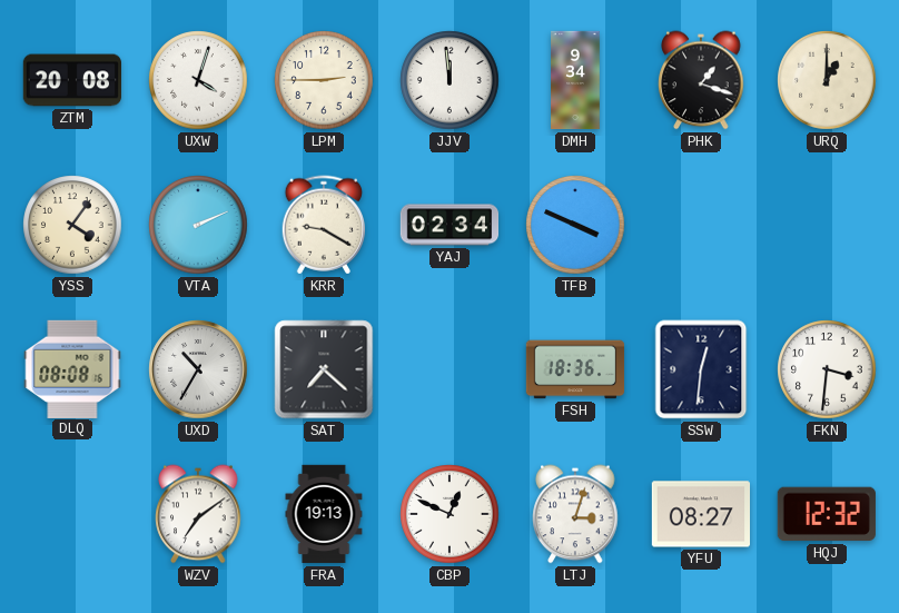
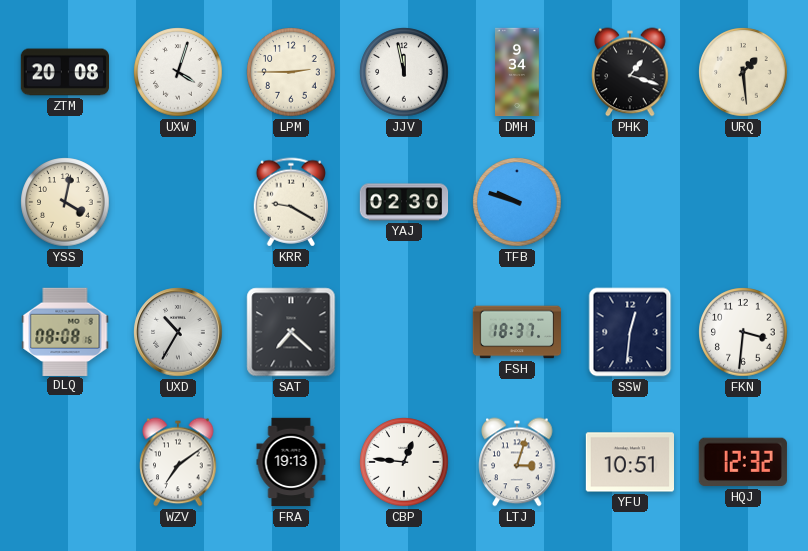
JJV: 11:59 -> 11:58
URQ: 1:00 -> 1:29
YSS: 4:06 -> 4:02
VTA: 2:11 -> none
YAJ: 02:34 -> 02:30
TFB: 3:49 -> 9:48
FSH: 18:36 -> 18:37
CBP: 12:49 -> 12:46
YFU: 08:27 -> 10:51
